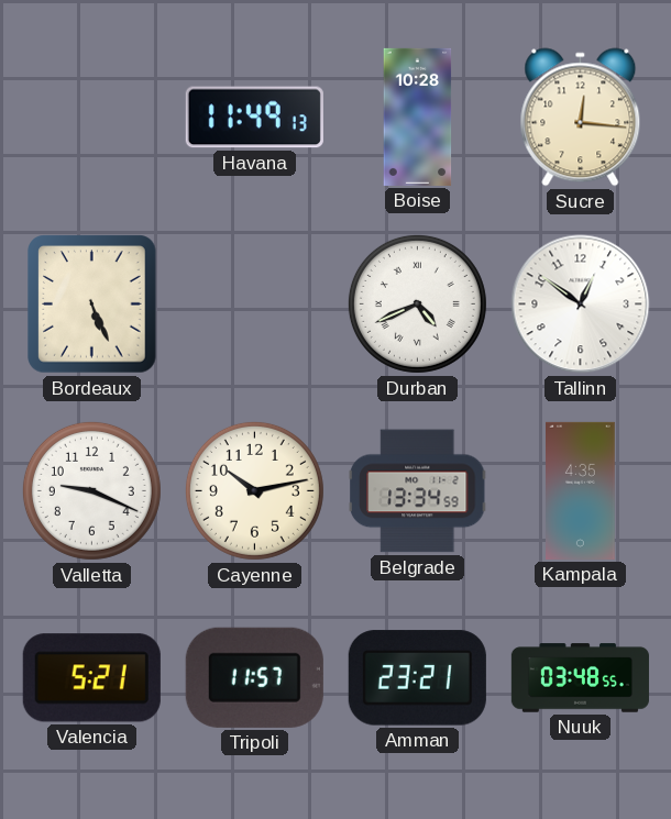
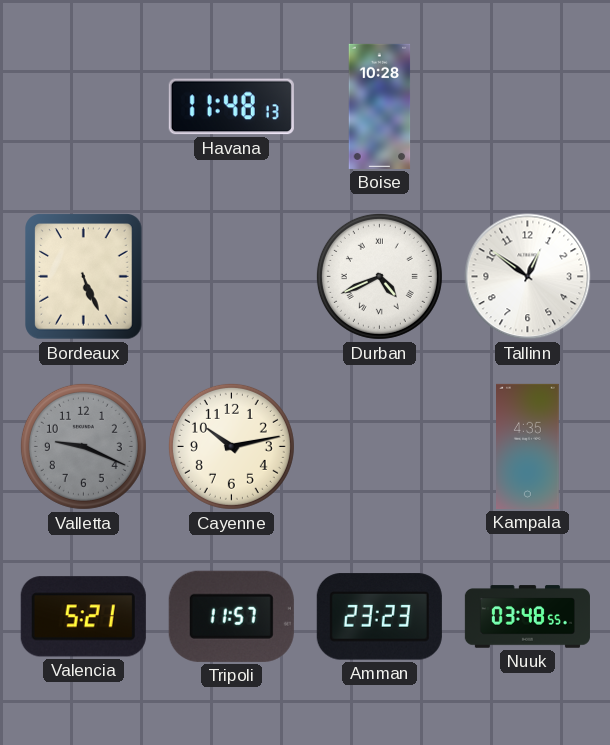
Havana: 11:49 -> 11:48
Sucre: 12:16 -> none
Valletta dial: white -> grey
Belgrade: 13:34 -> none
Amman: 23:21 -> 23:23
